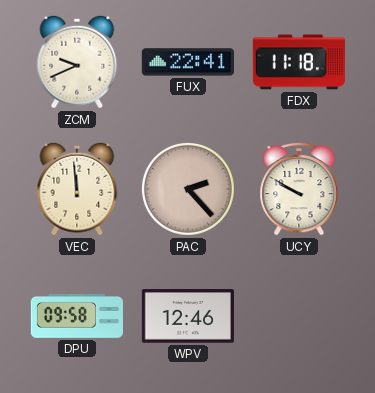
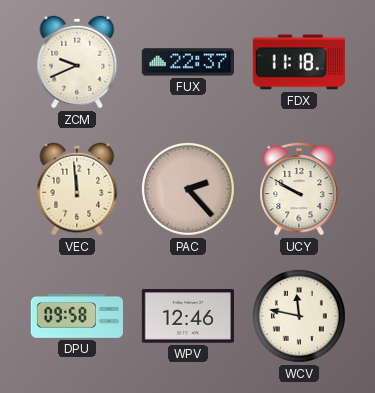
FUX: 22:41 -> 22:37
WCV: none -> 11:47
